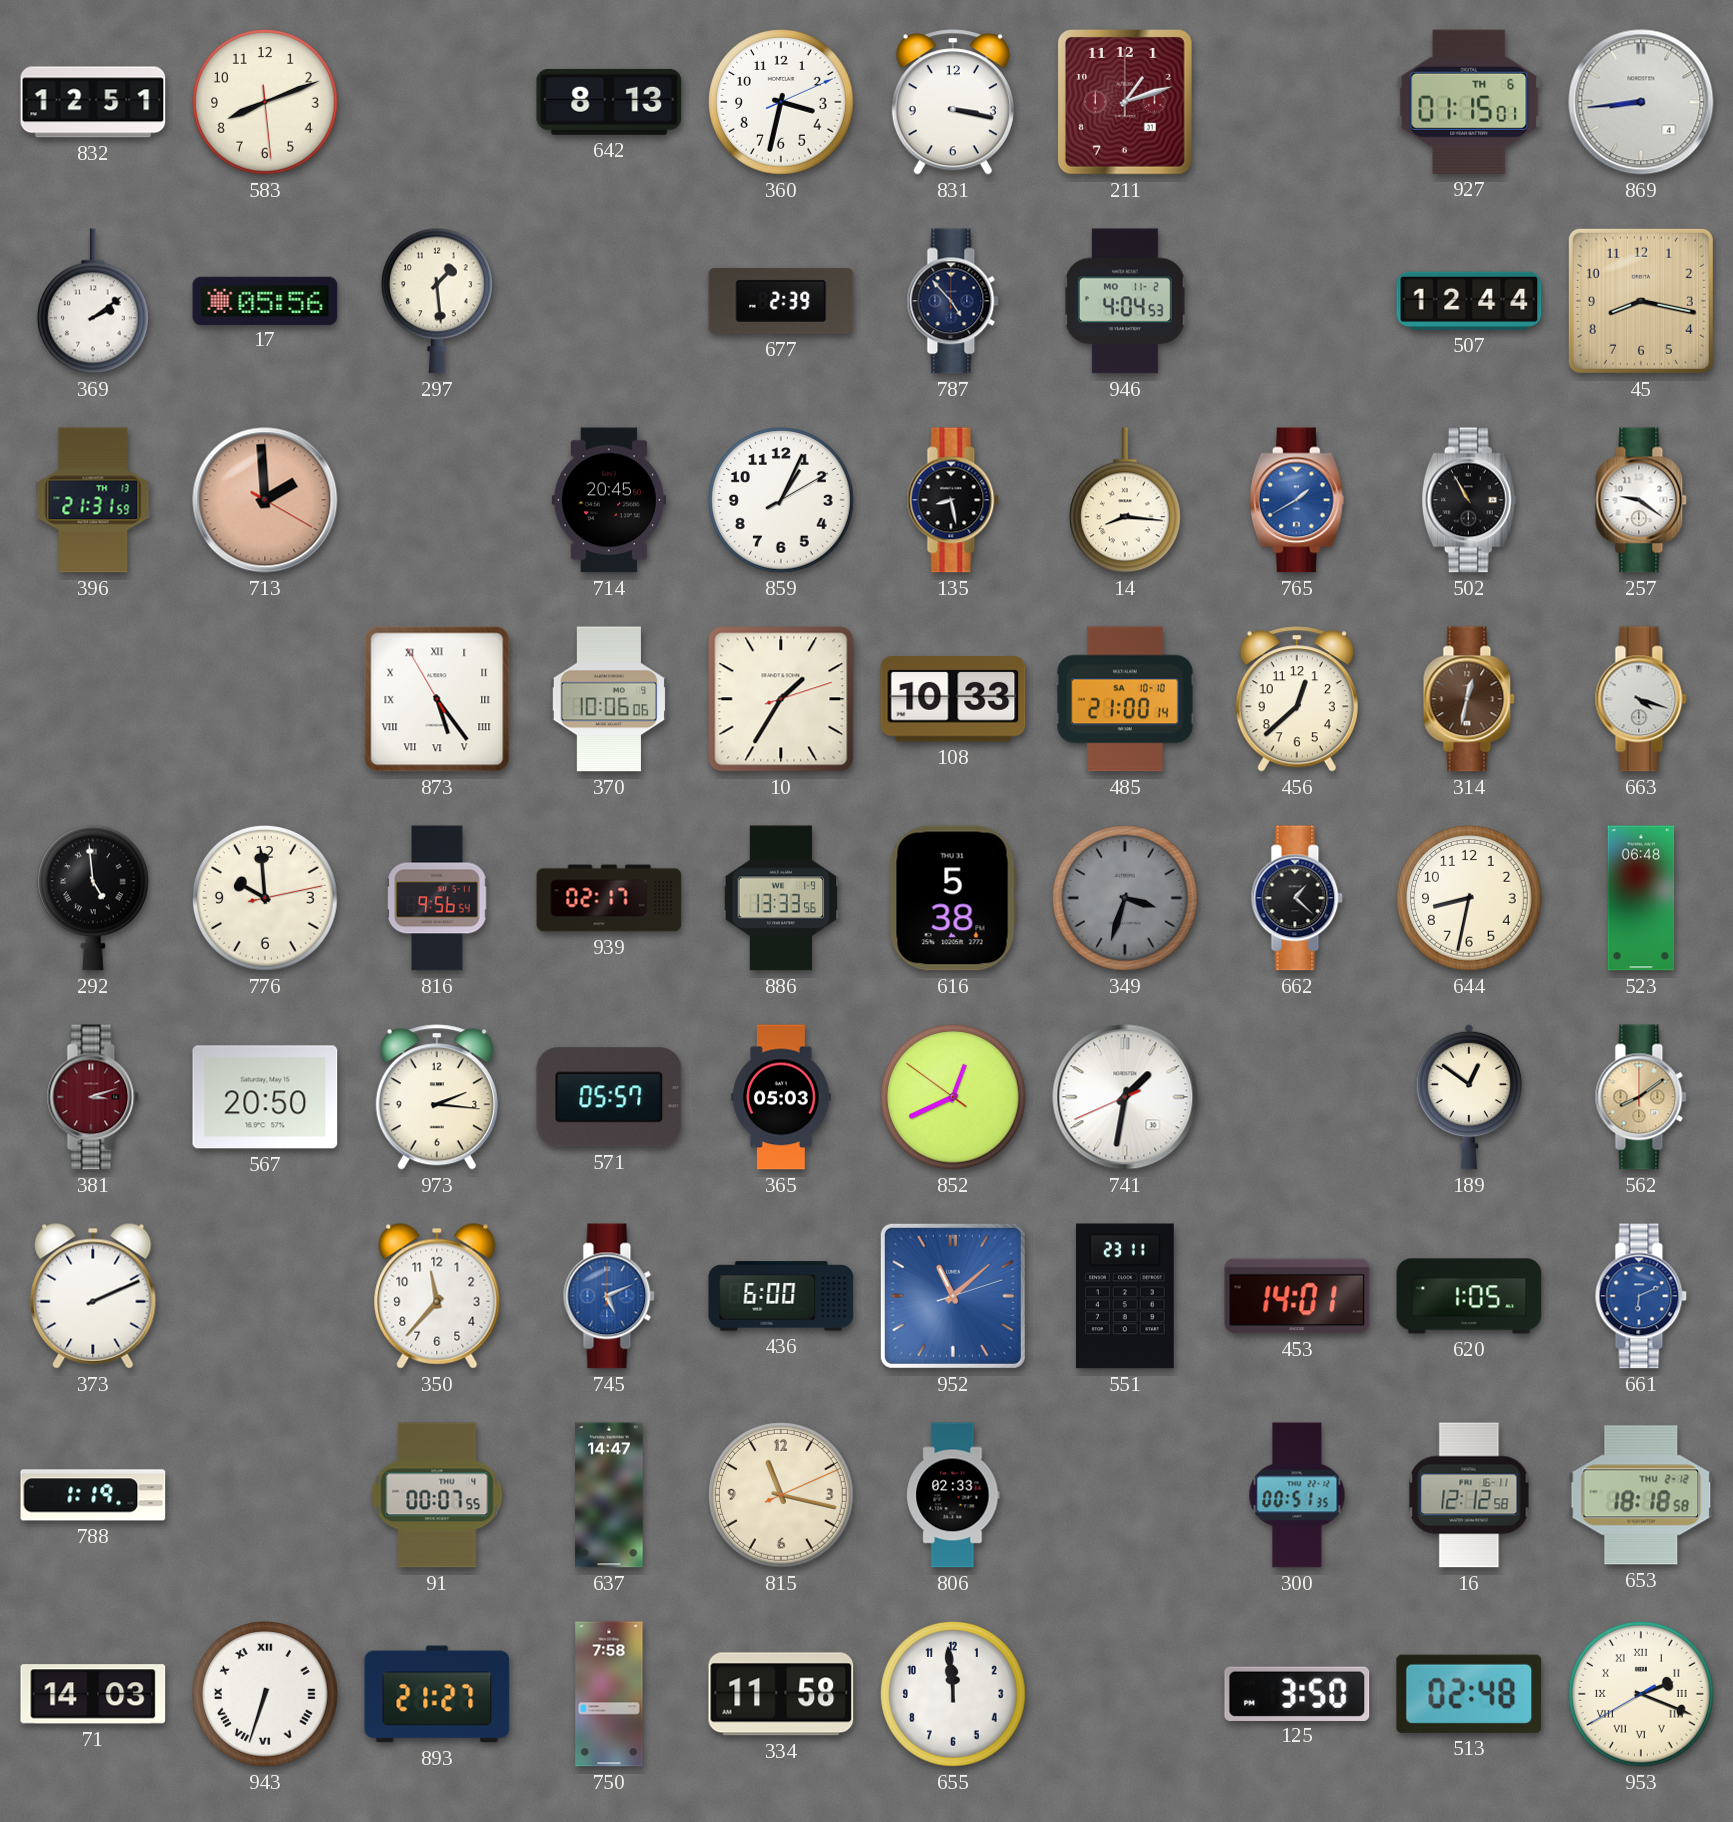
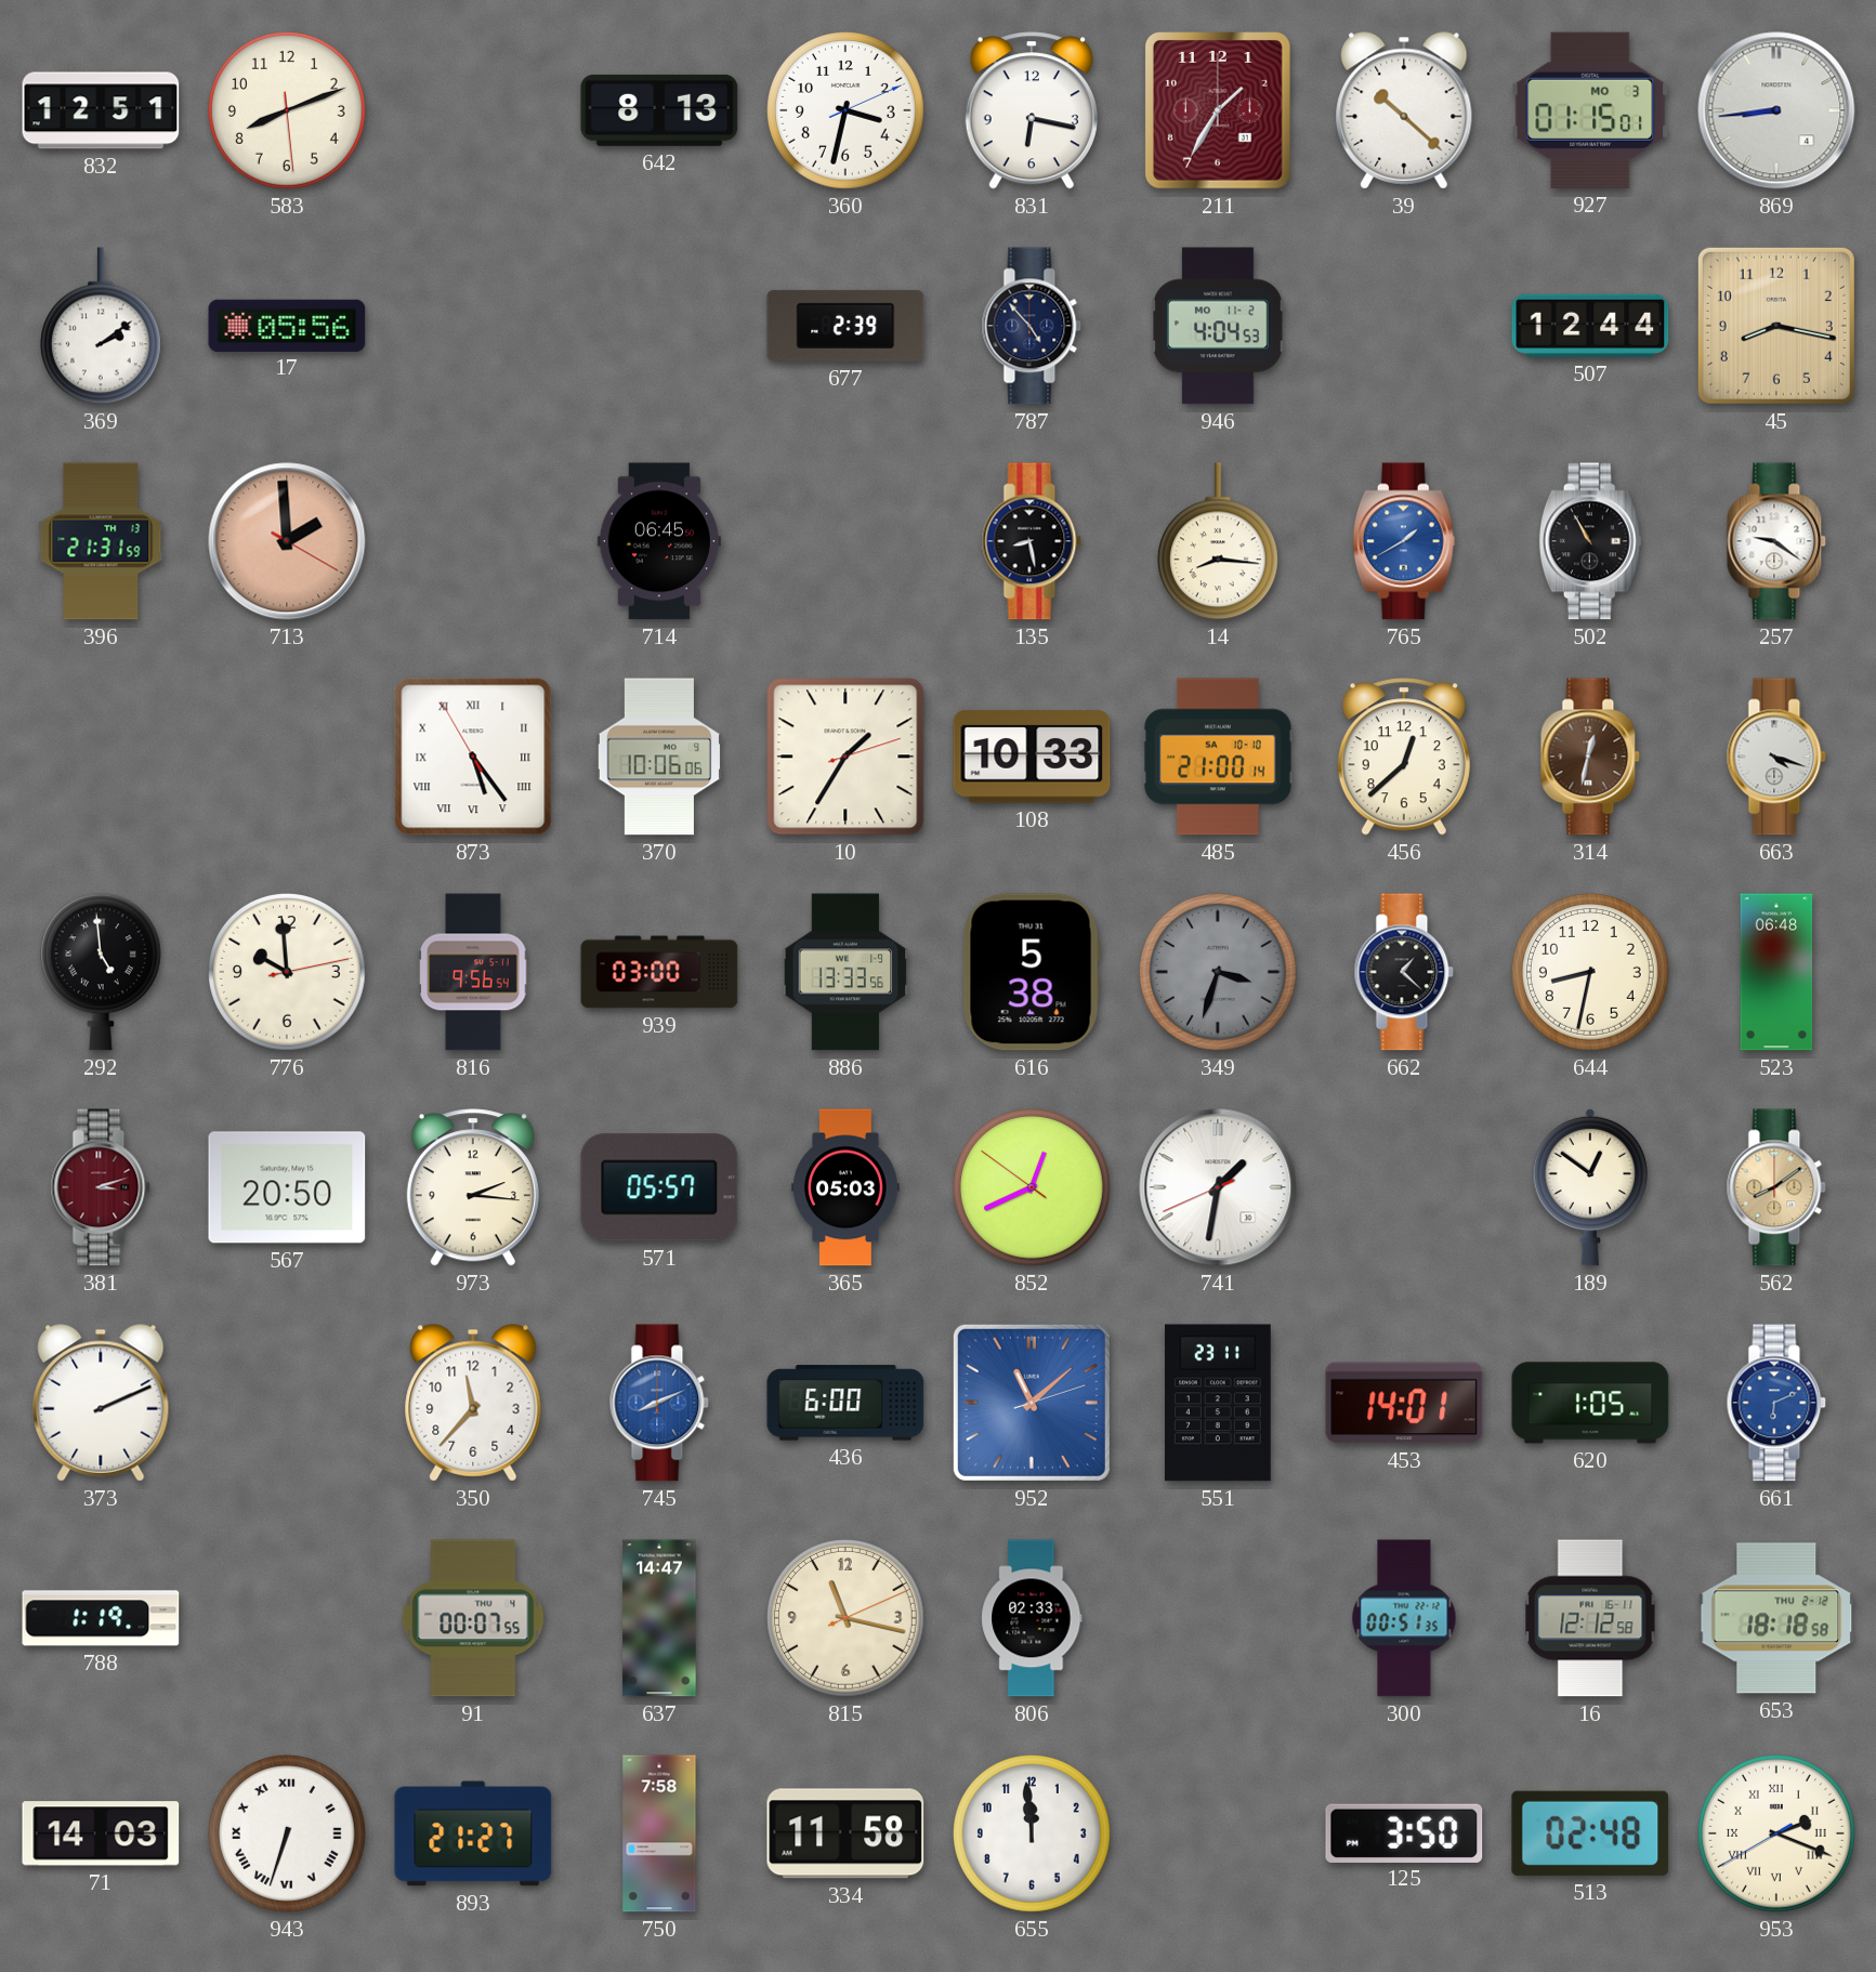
831: 3:17 -> 6:17
211: 1:12 -> 1:35
39: none -> 10:22
927 date: TH 6 -> MO 3
297: 1:29 -> none
714: 20:45 -> 06:45
859: 1:04 -> none
939: 02:17 -> 03:00
745: 5:11 -> 8:11
